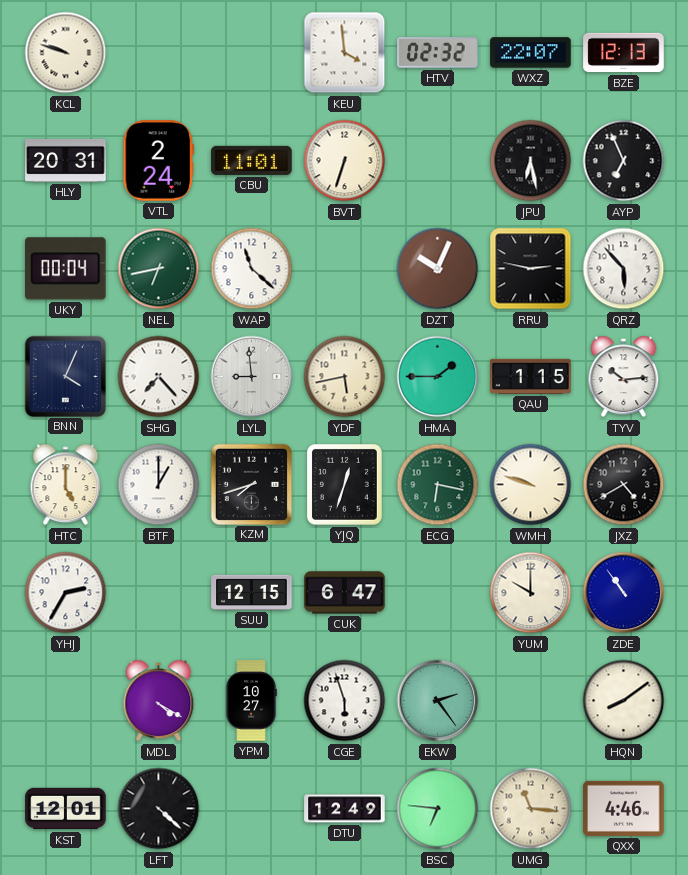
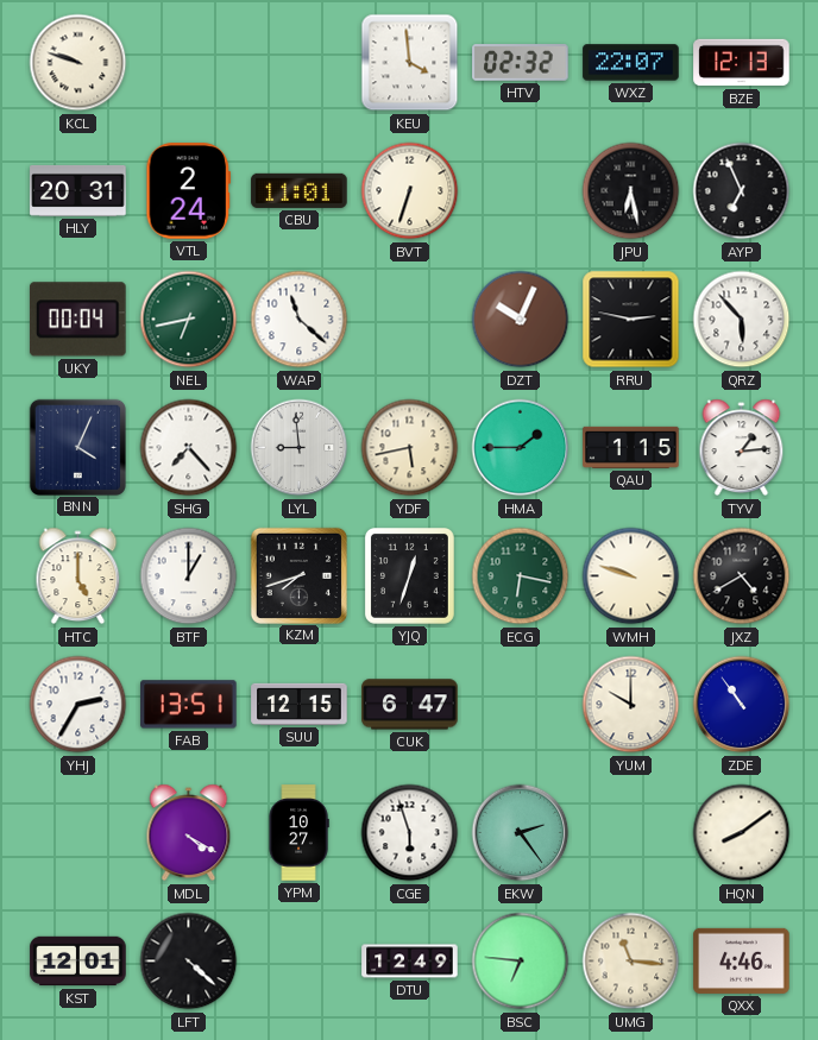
TYV: 10:14 -> 1:14
FAB: none -> 13:51
